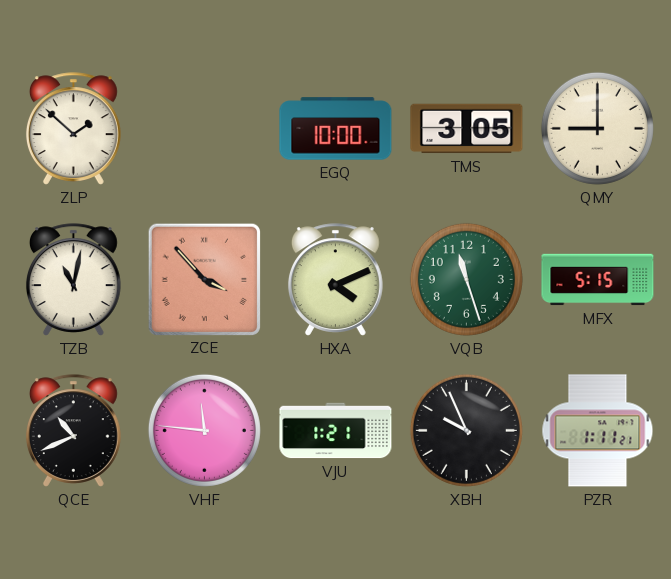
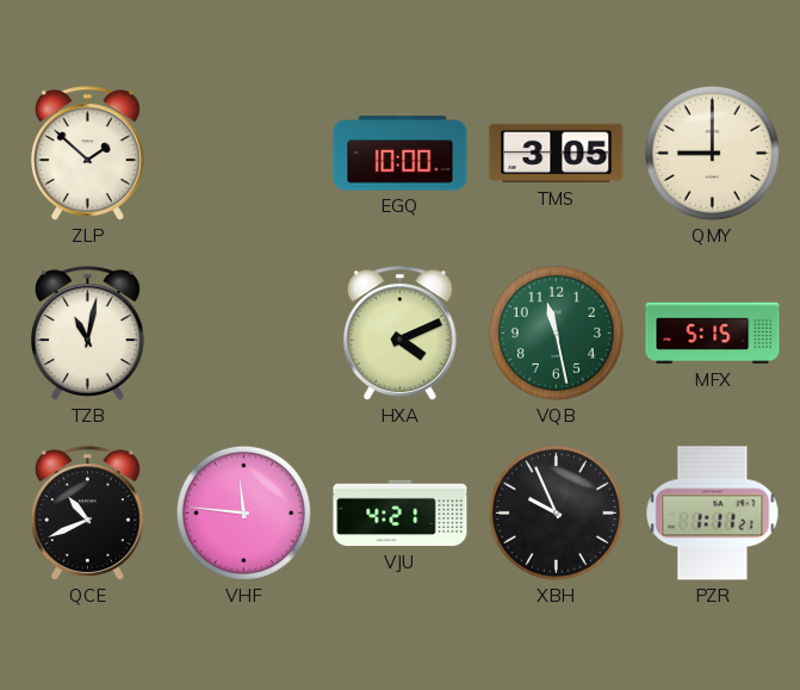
ZCE: 3:53 -> none
VQB: 11:27 -> 11:28
VJU: 1:21 -> 4:21
